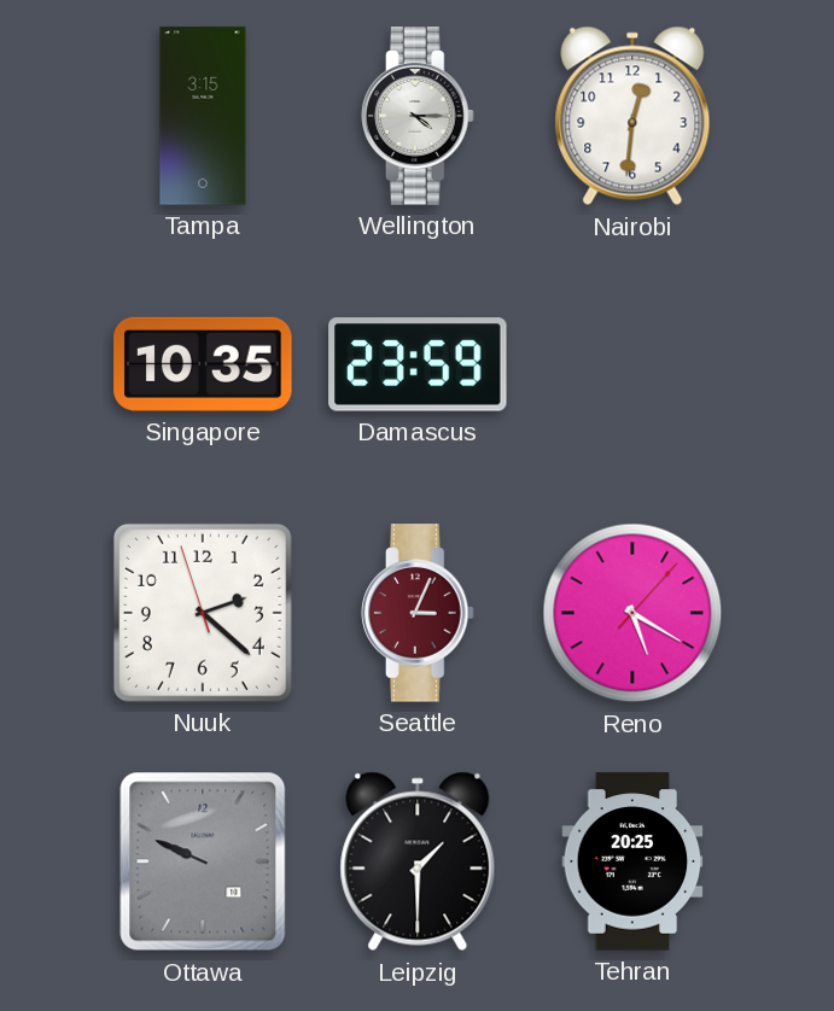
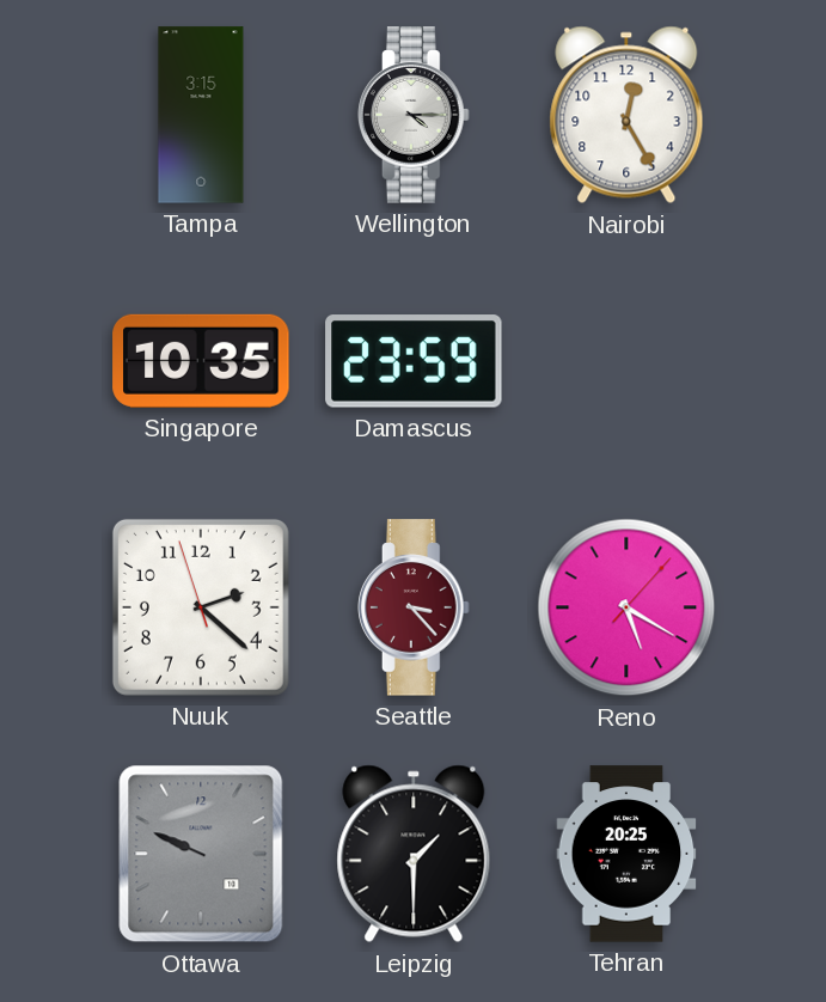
Nairobi: 12:31 -> 12:25
Seattle: 3:04 -> 3:23
